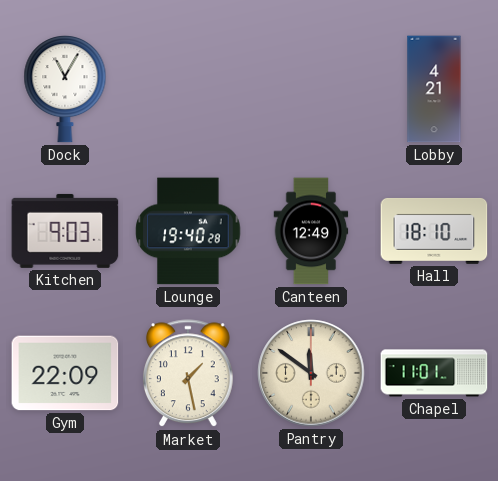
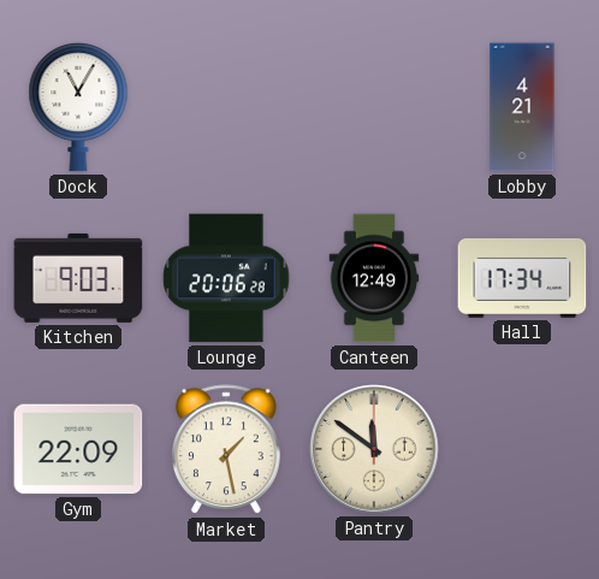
Lounge: 19:40 -> 20:06
Hall: 18:10 -> 17:34
Chapel: 11:01 -> none
